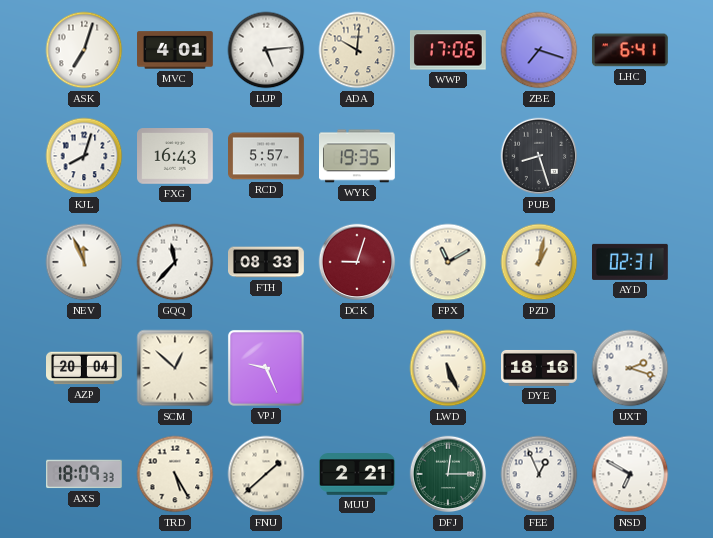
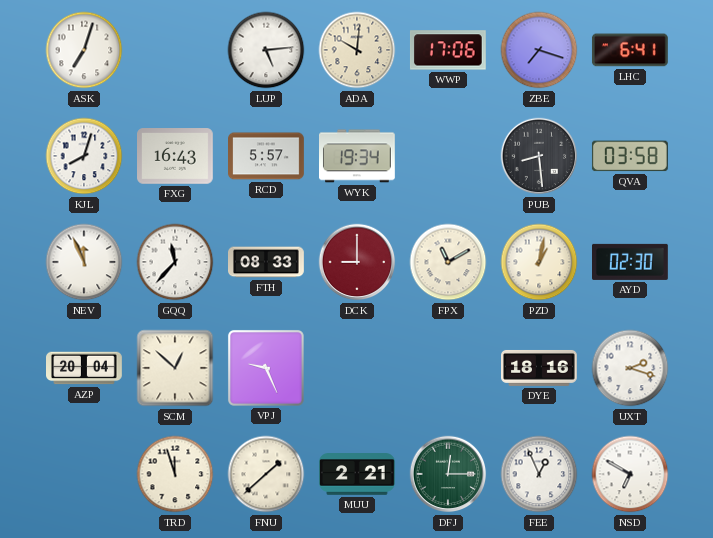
MVC: 4:01 -> none
WYK: 19:35 -> 19:34
PUB: 8:27 -> 8:29
QVA: none -> 03:58
DCK: 9:03 -> 9:00
AYD: 02:31 -> 02:30
LWD: 5:26 -> none
AXS: 18:09 -> none
TRD: 5:25 -> 11:57
